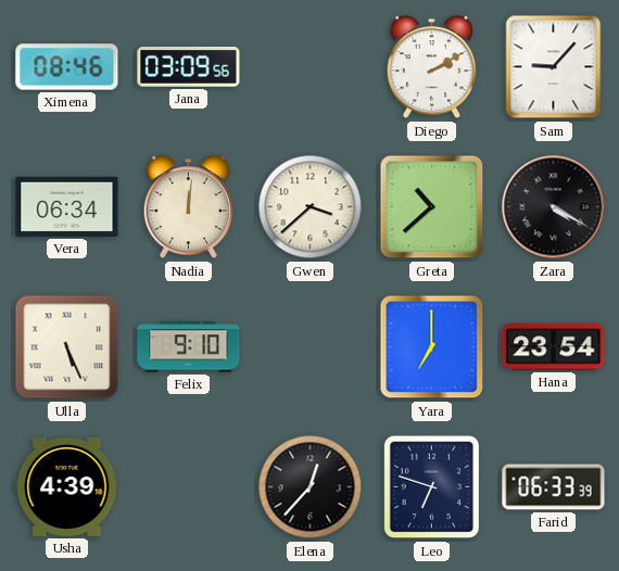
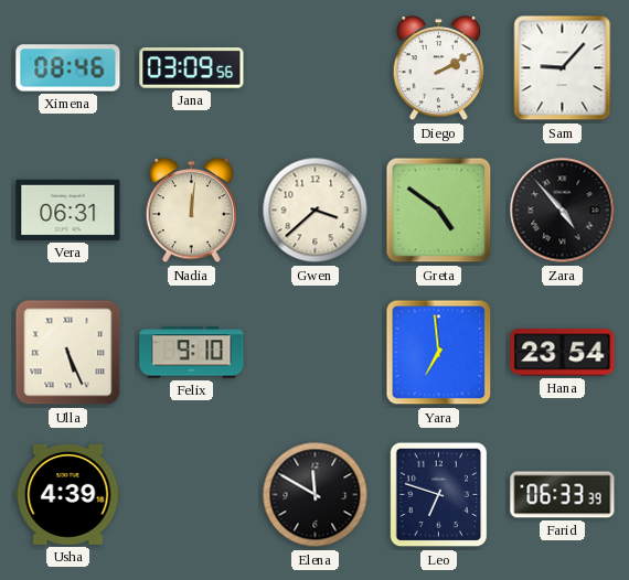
Vera: 06:34 -> 06:31
Greta: 10:38 -> 4:51
Zara: 4:20 -> 4:53
Yara: 7:00 -> 6:59
Elena: 12:37 -> 11:50
